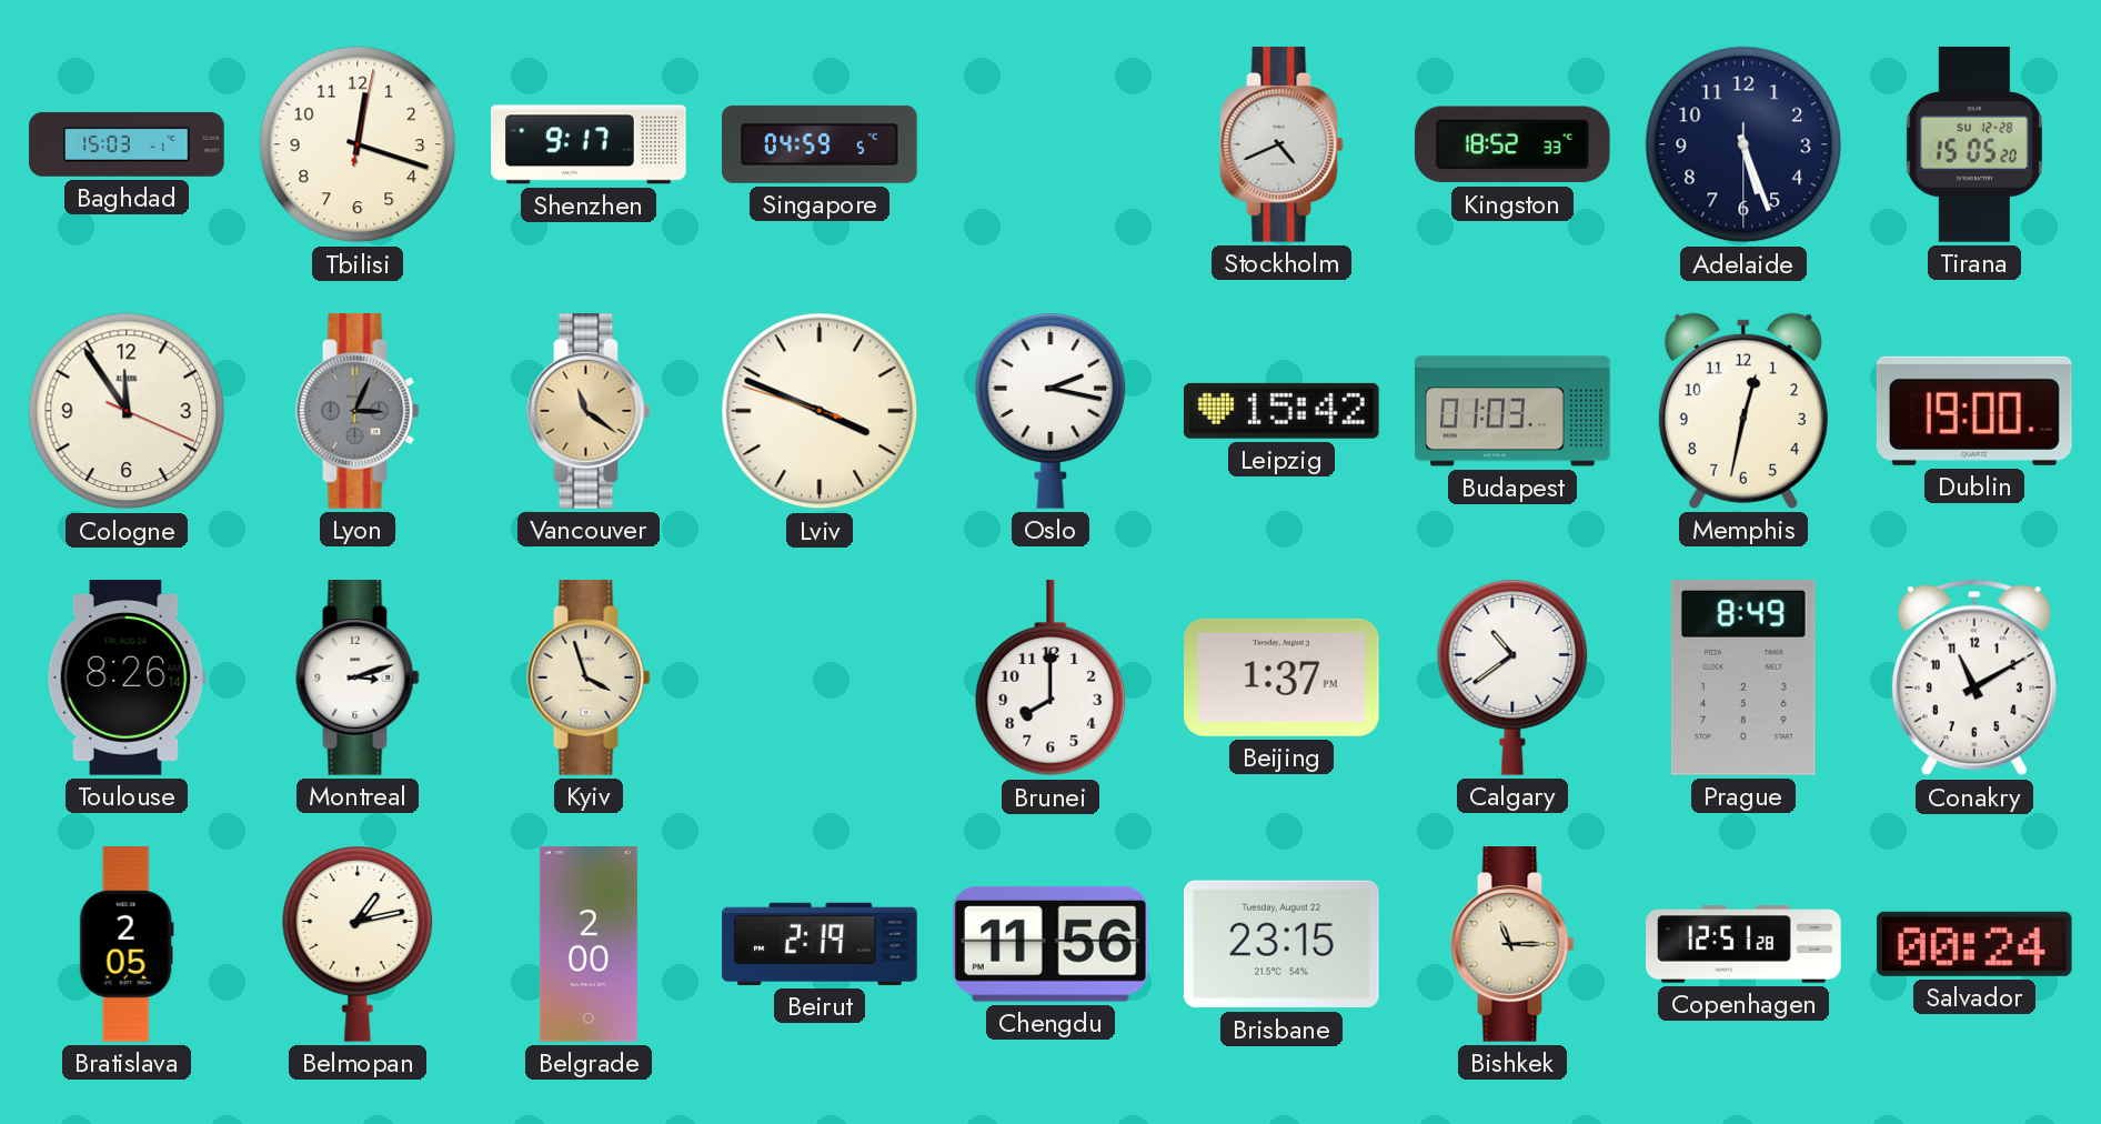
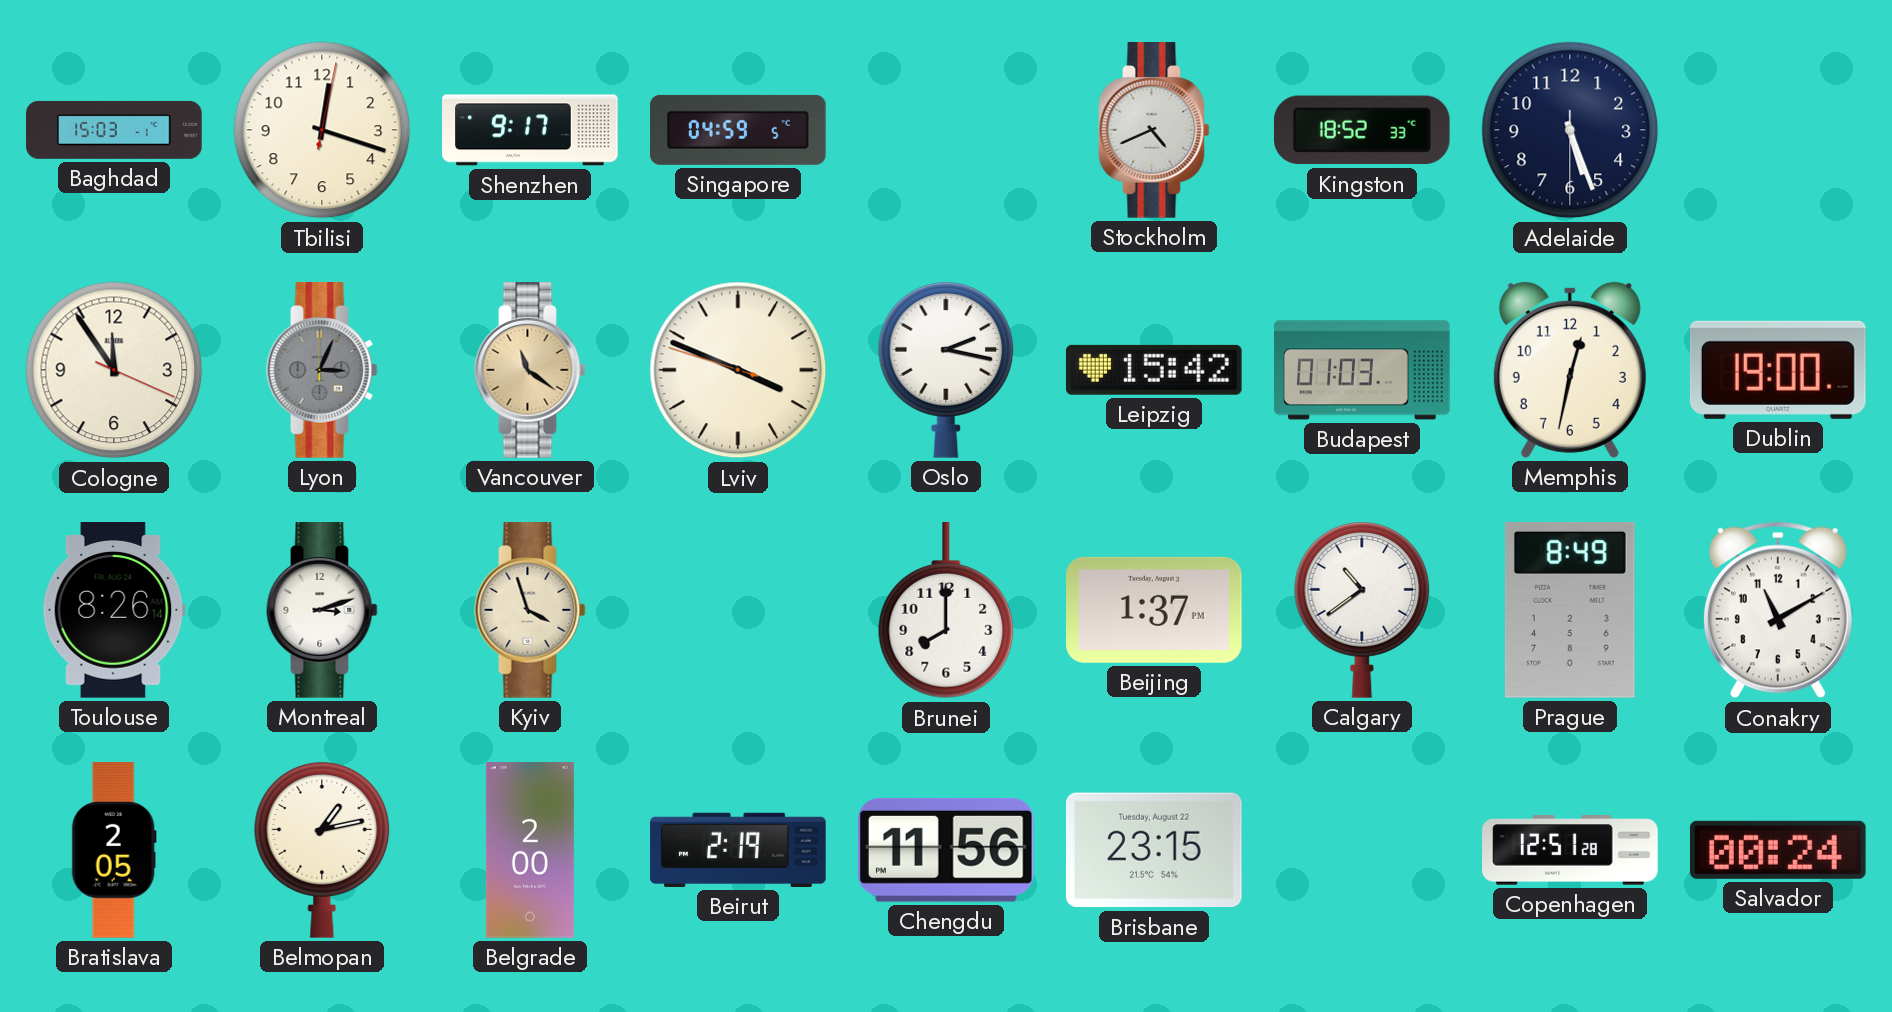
Tirana: 15:05 -> none
Bishkek: 11:15 -> none
